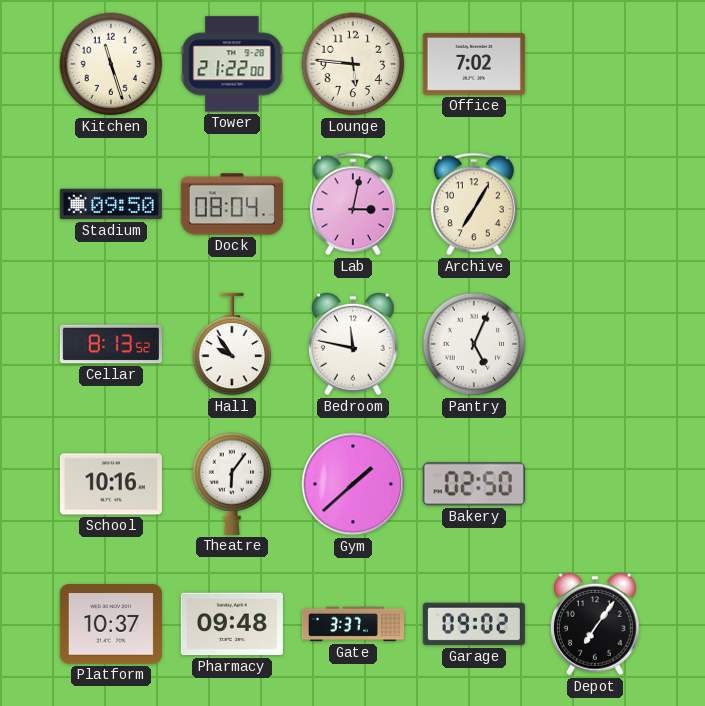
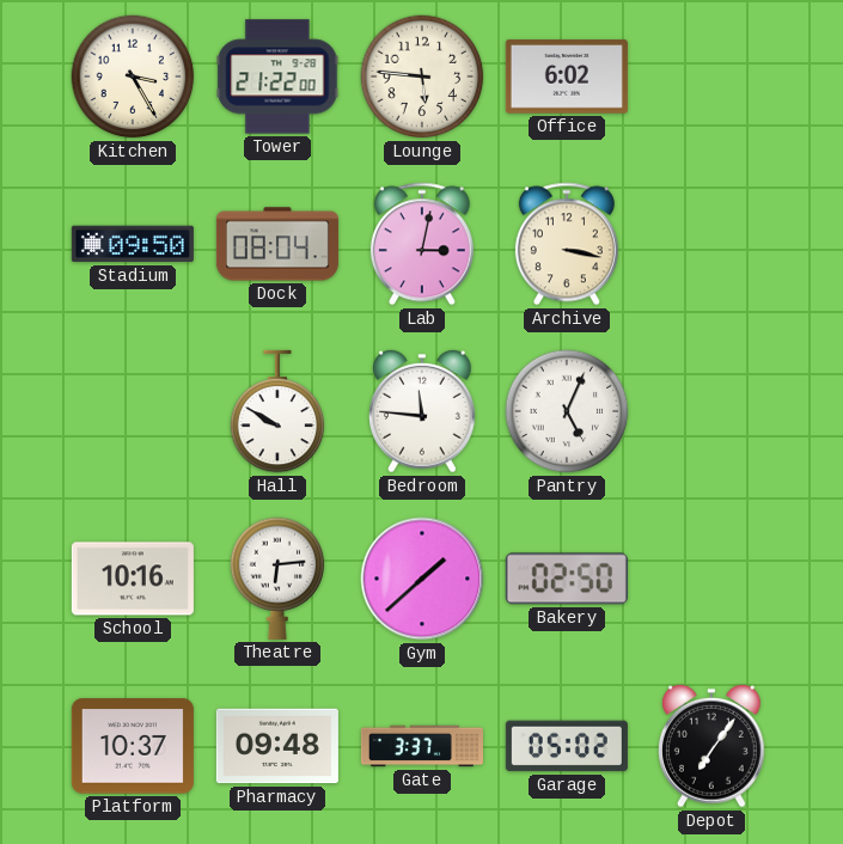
Kitchen: 11:27 -> 3:25
Office: 7:02 -> 6:02
Archive: 7:05 -> 3:17
Cellar: 8:13 -> none
Hall: 9:54 -> 9:50
Bedroom: 11:47 -> 11:46
Theatre: 6:06 -> 6:14
Garage: 09:02 -> 05:02
